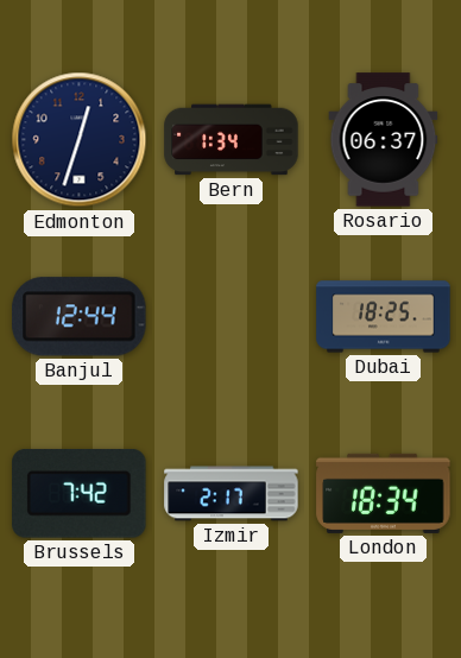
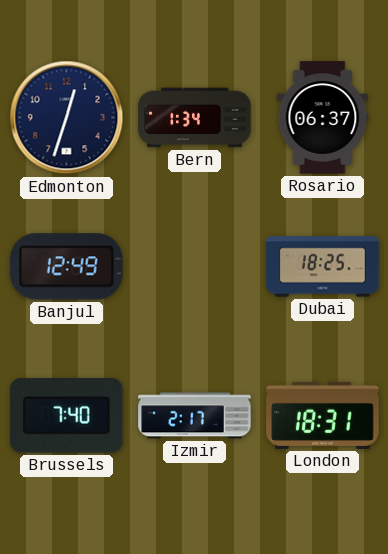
Banjul: 12:44 -> 12:49
Brussels: 7:42 -> 7:40
London: 18:34 -> 18:31
